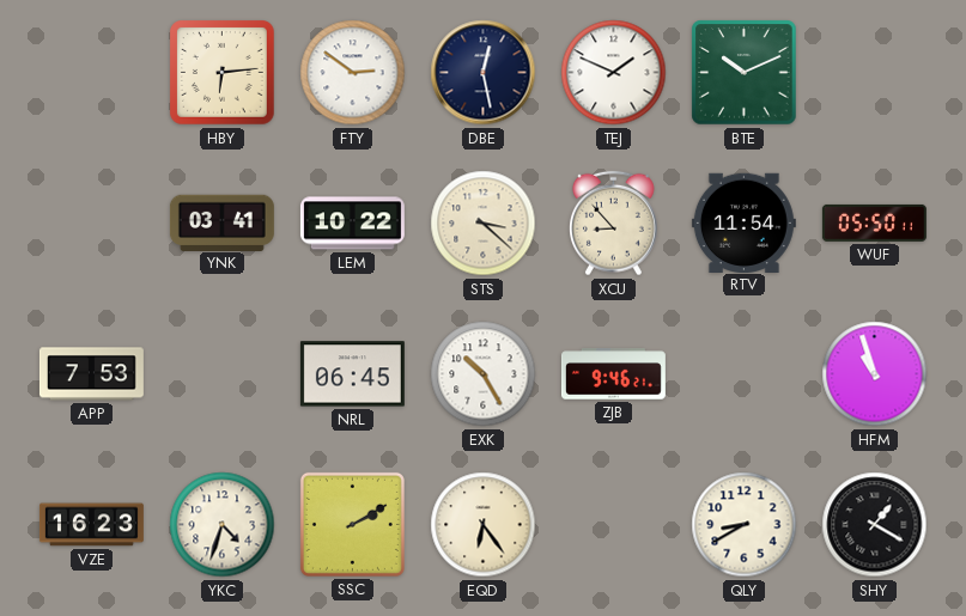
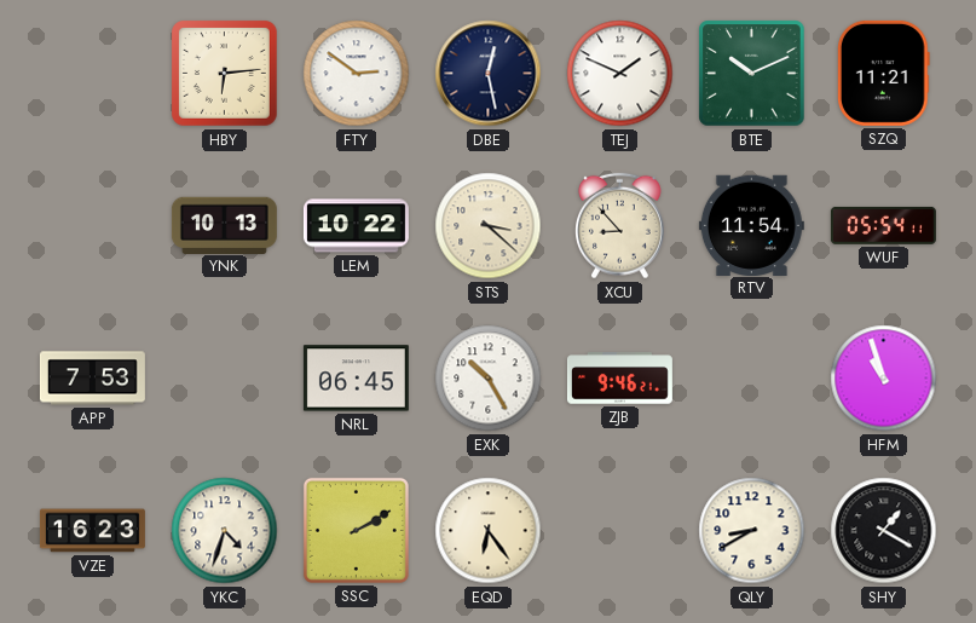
SZQ: none -> 11:21
YNK: 03:41 -> 10:13
WUF: 05:50 -> 05:54
